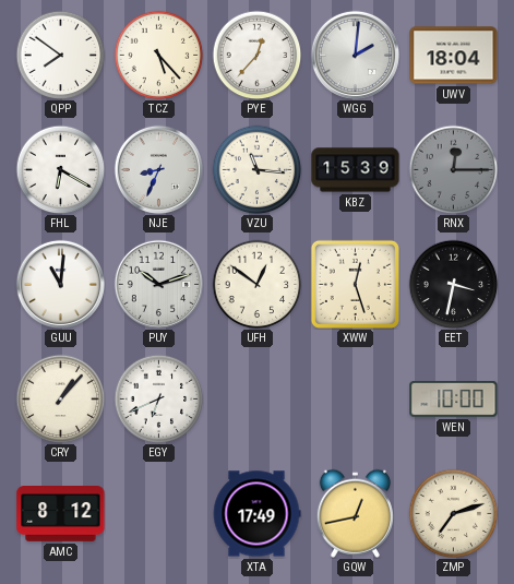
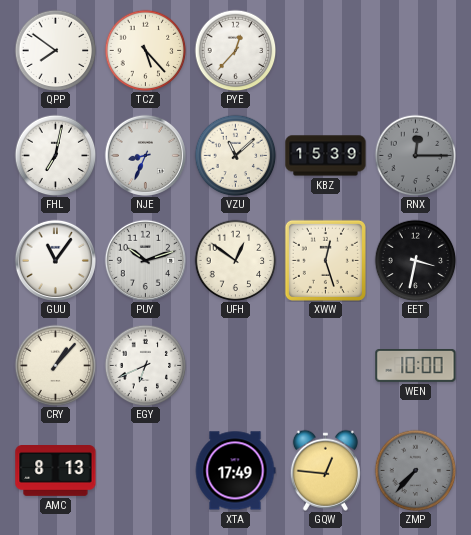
WGG: 2:01 -> none
UWV: 18:04 -> none
FHL: 6:20 -> 7:02
VZU: 11:16 -> 11:08
GUU: 11:01 -> 11:06
AMC: 8:12 -> 8:13
GQW: 12:43 -> 12:46
ZMP: 7:12 -> 7:37
ZMP dial: cream -> grey
